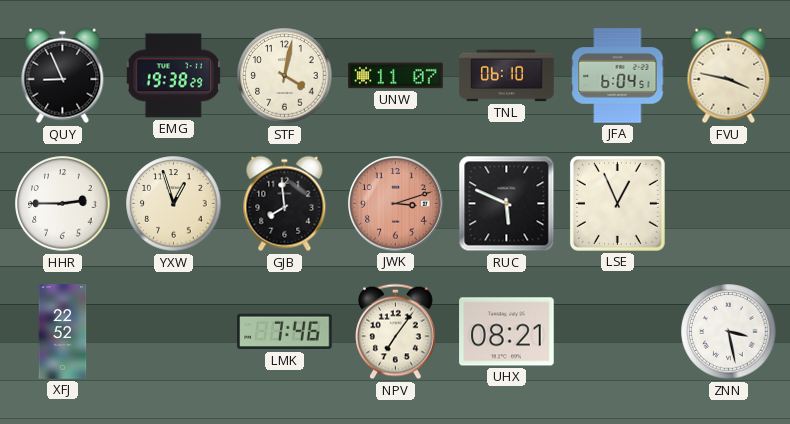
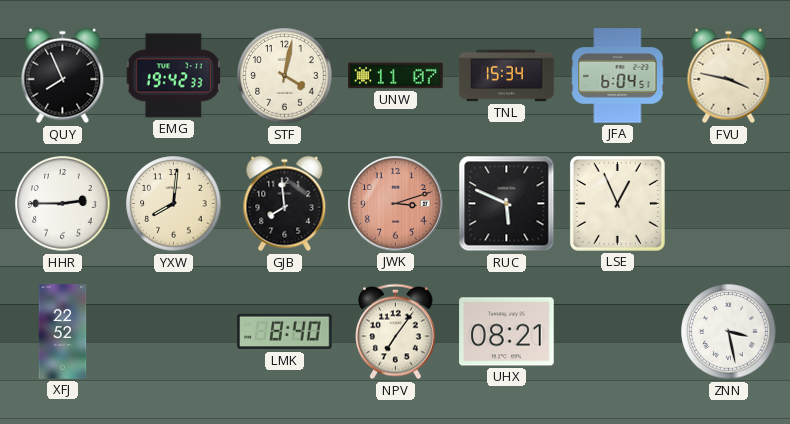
QUY: 8:56 -> 7:56
EMG: 19:38 -> 19:42
TNL: 06:10 -> 15:34
YXW: 12:57 -> 8:01
LMK: 7:46 -> 8:40
